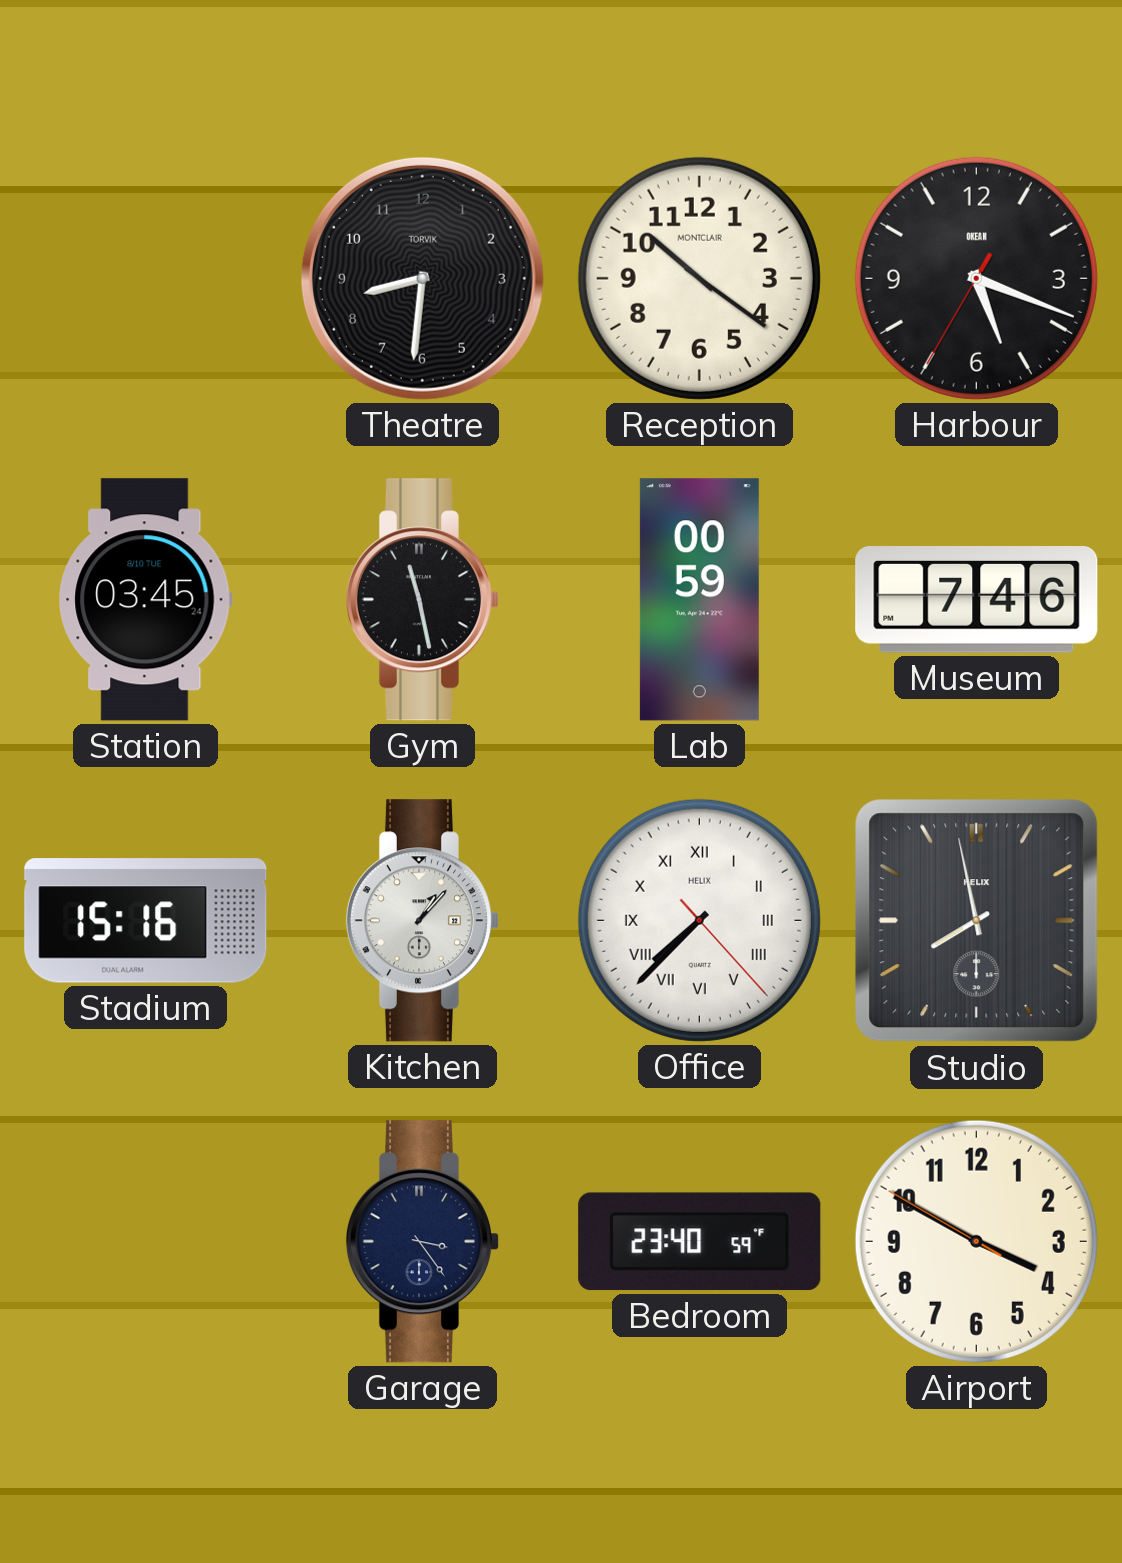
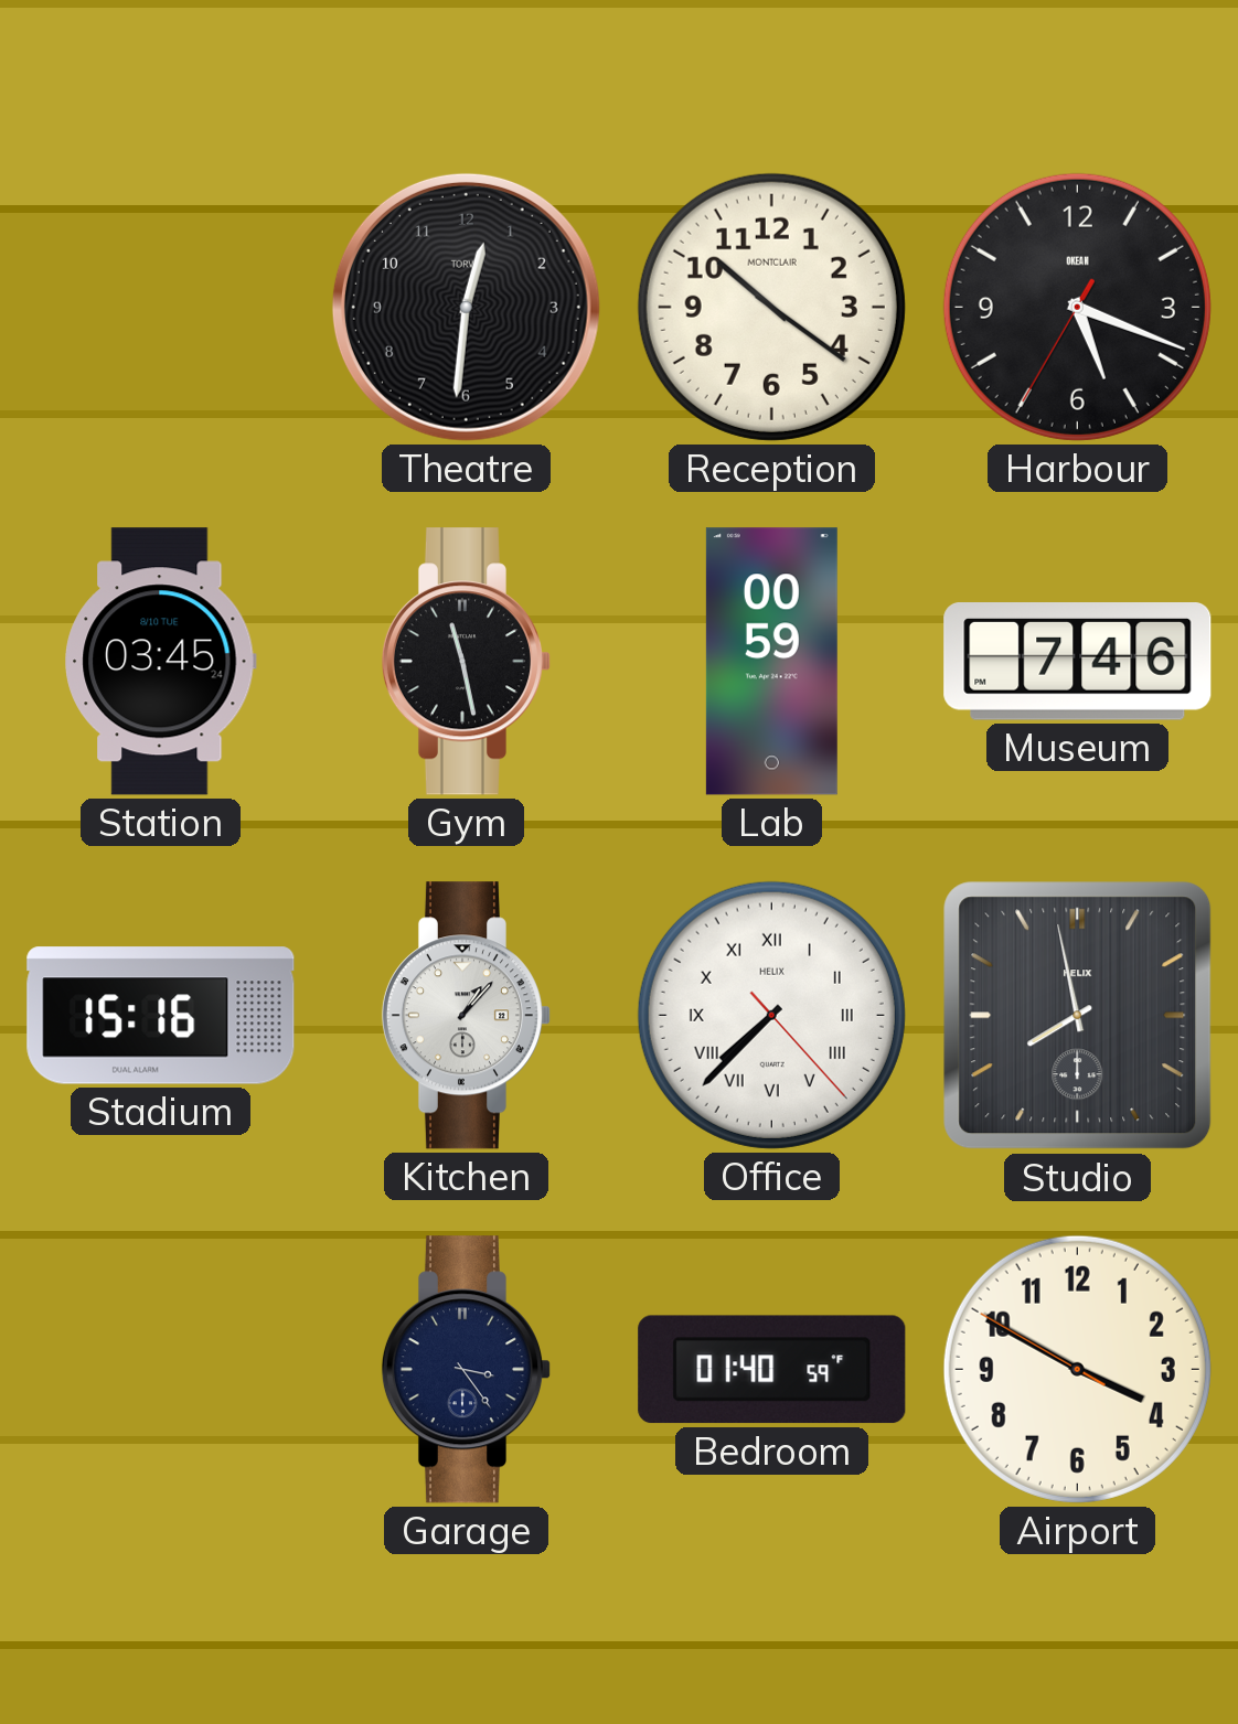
Theatre: 8:31 -> 12:31
Bedroom: 23:40 -> 01:40
